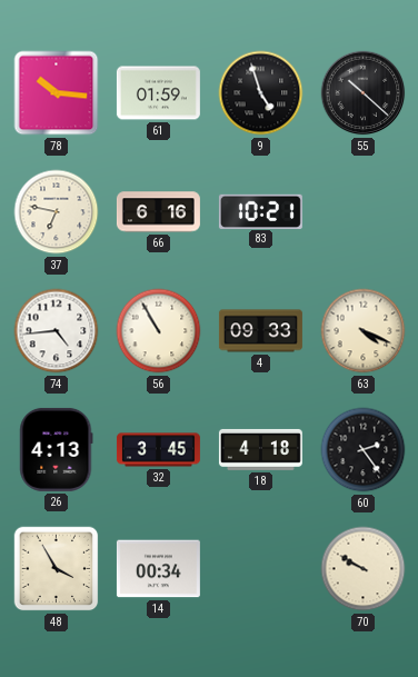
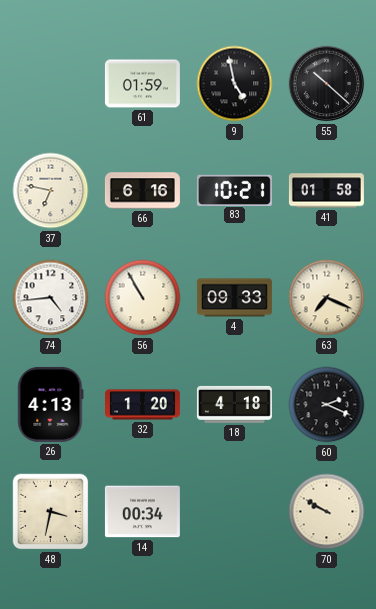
78: 10:16 -> none
9: 4:57 -> 4:58
41: none -> 01:58
63: 4:19 -> 7:19
32: 3:45 -> 1:20
60: 2:24 -> 2:19
48: 3:55 -> 3:32
